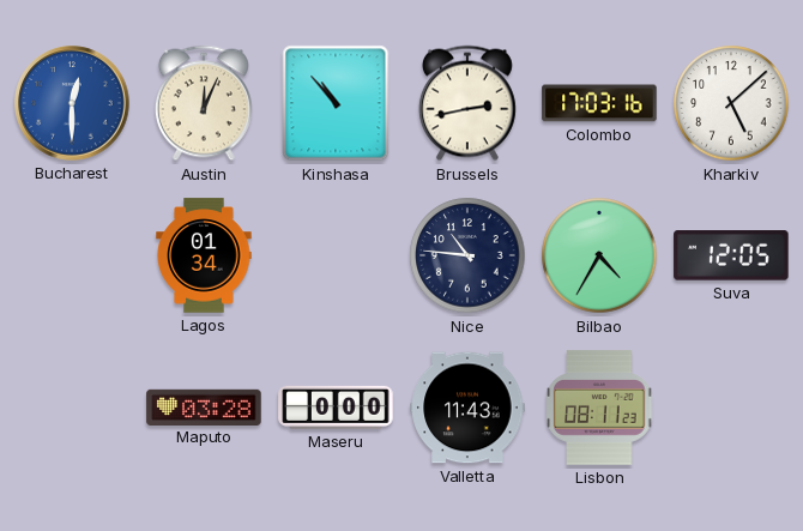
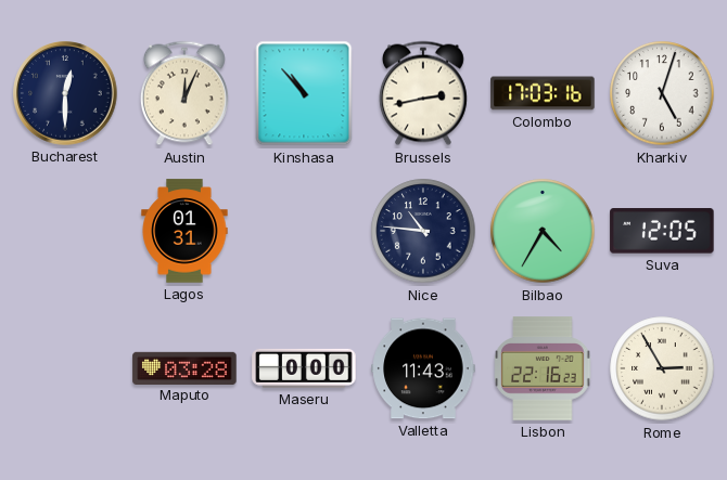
Bucharest dial: blue -> navy
Kharkiv: 5:08 -> 5:03
Lagos: 01:34 -> 01:31
Lisbon: 08:11 -> 22:16
Rome: none -> 2:55
